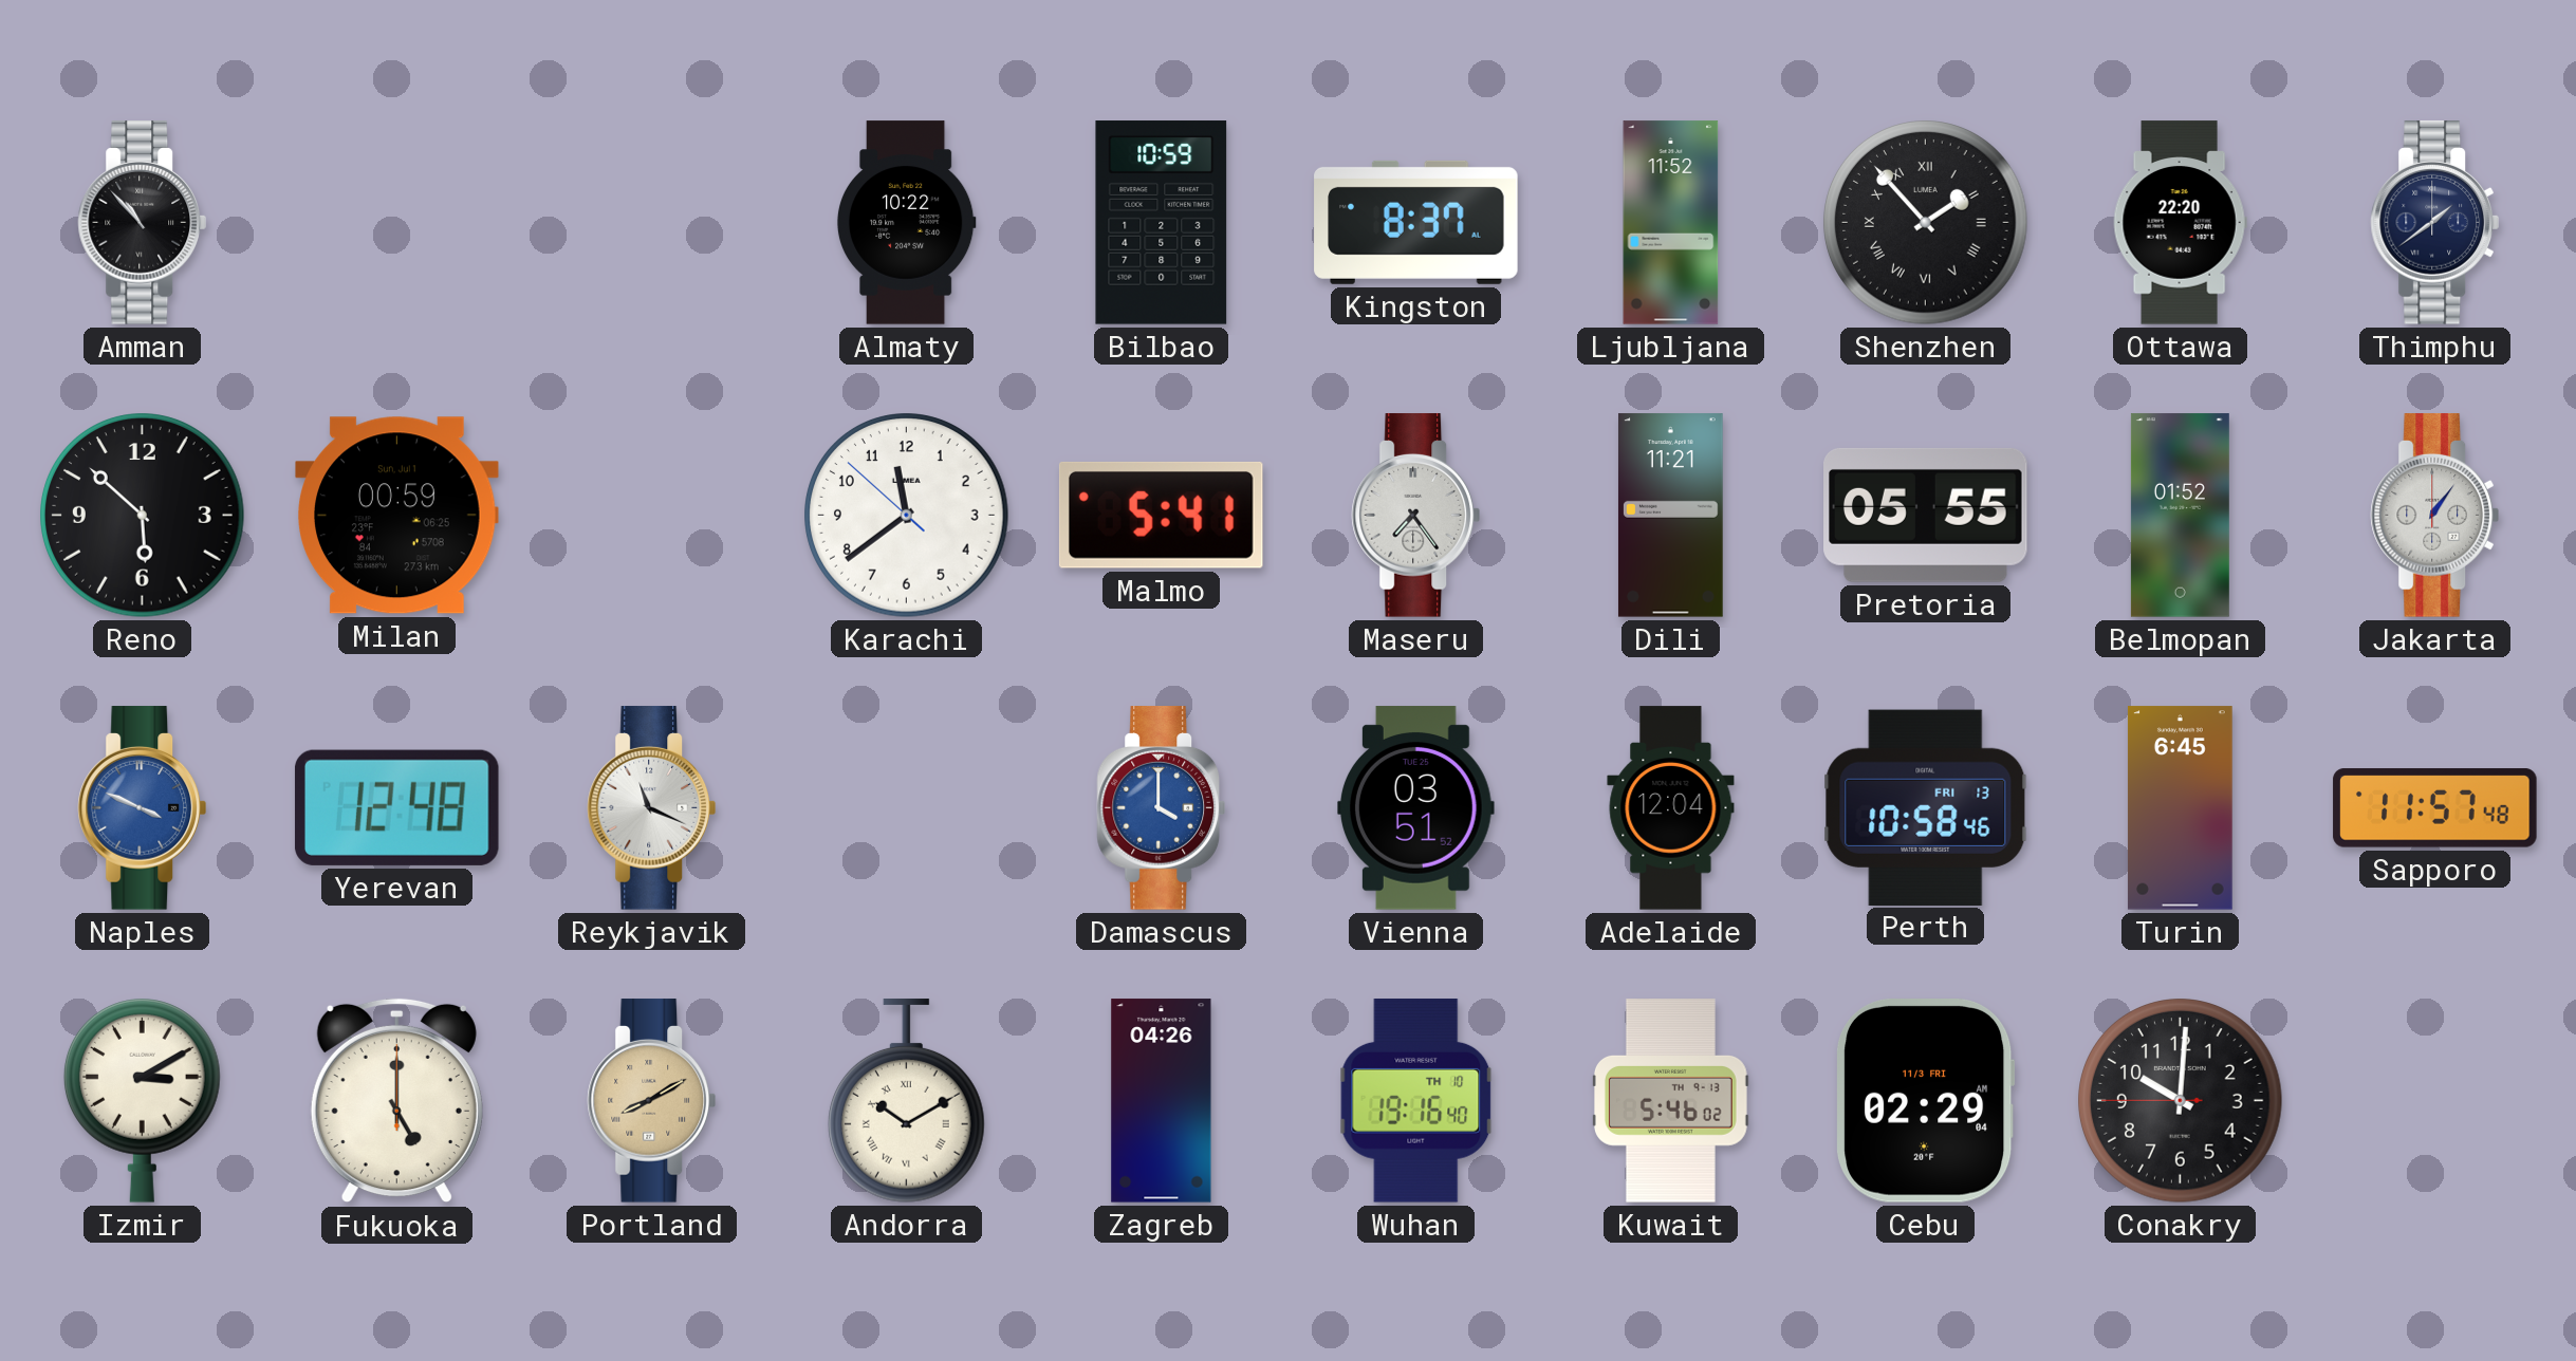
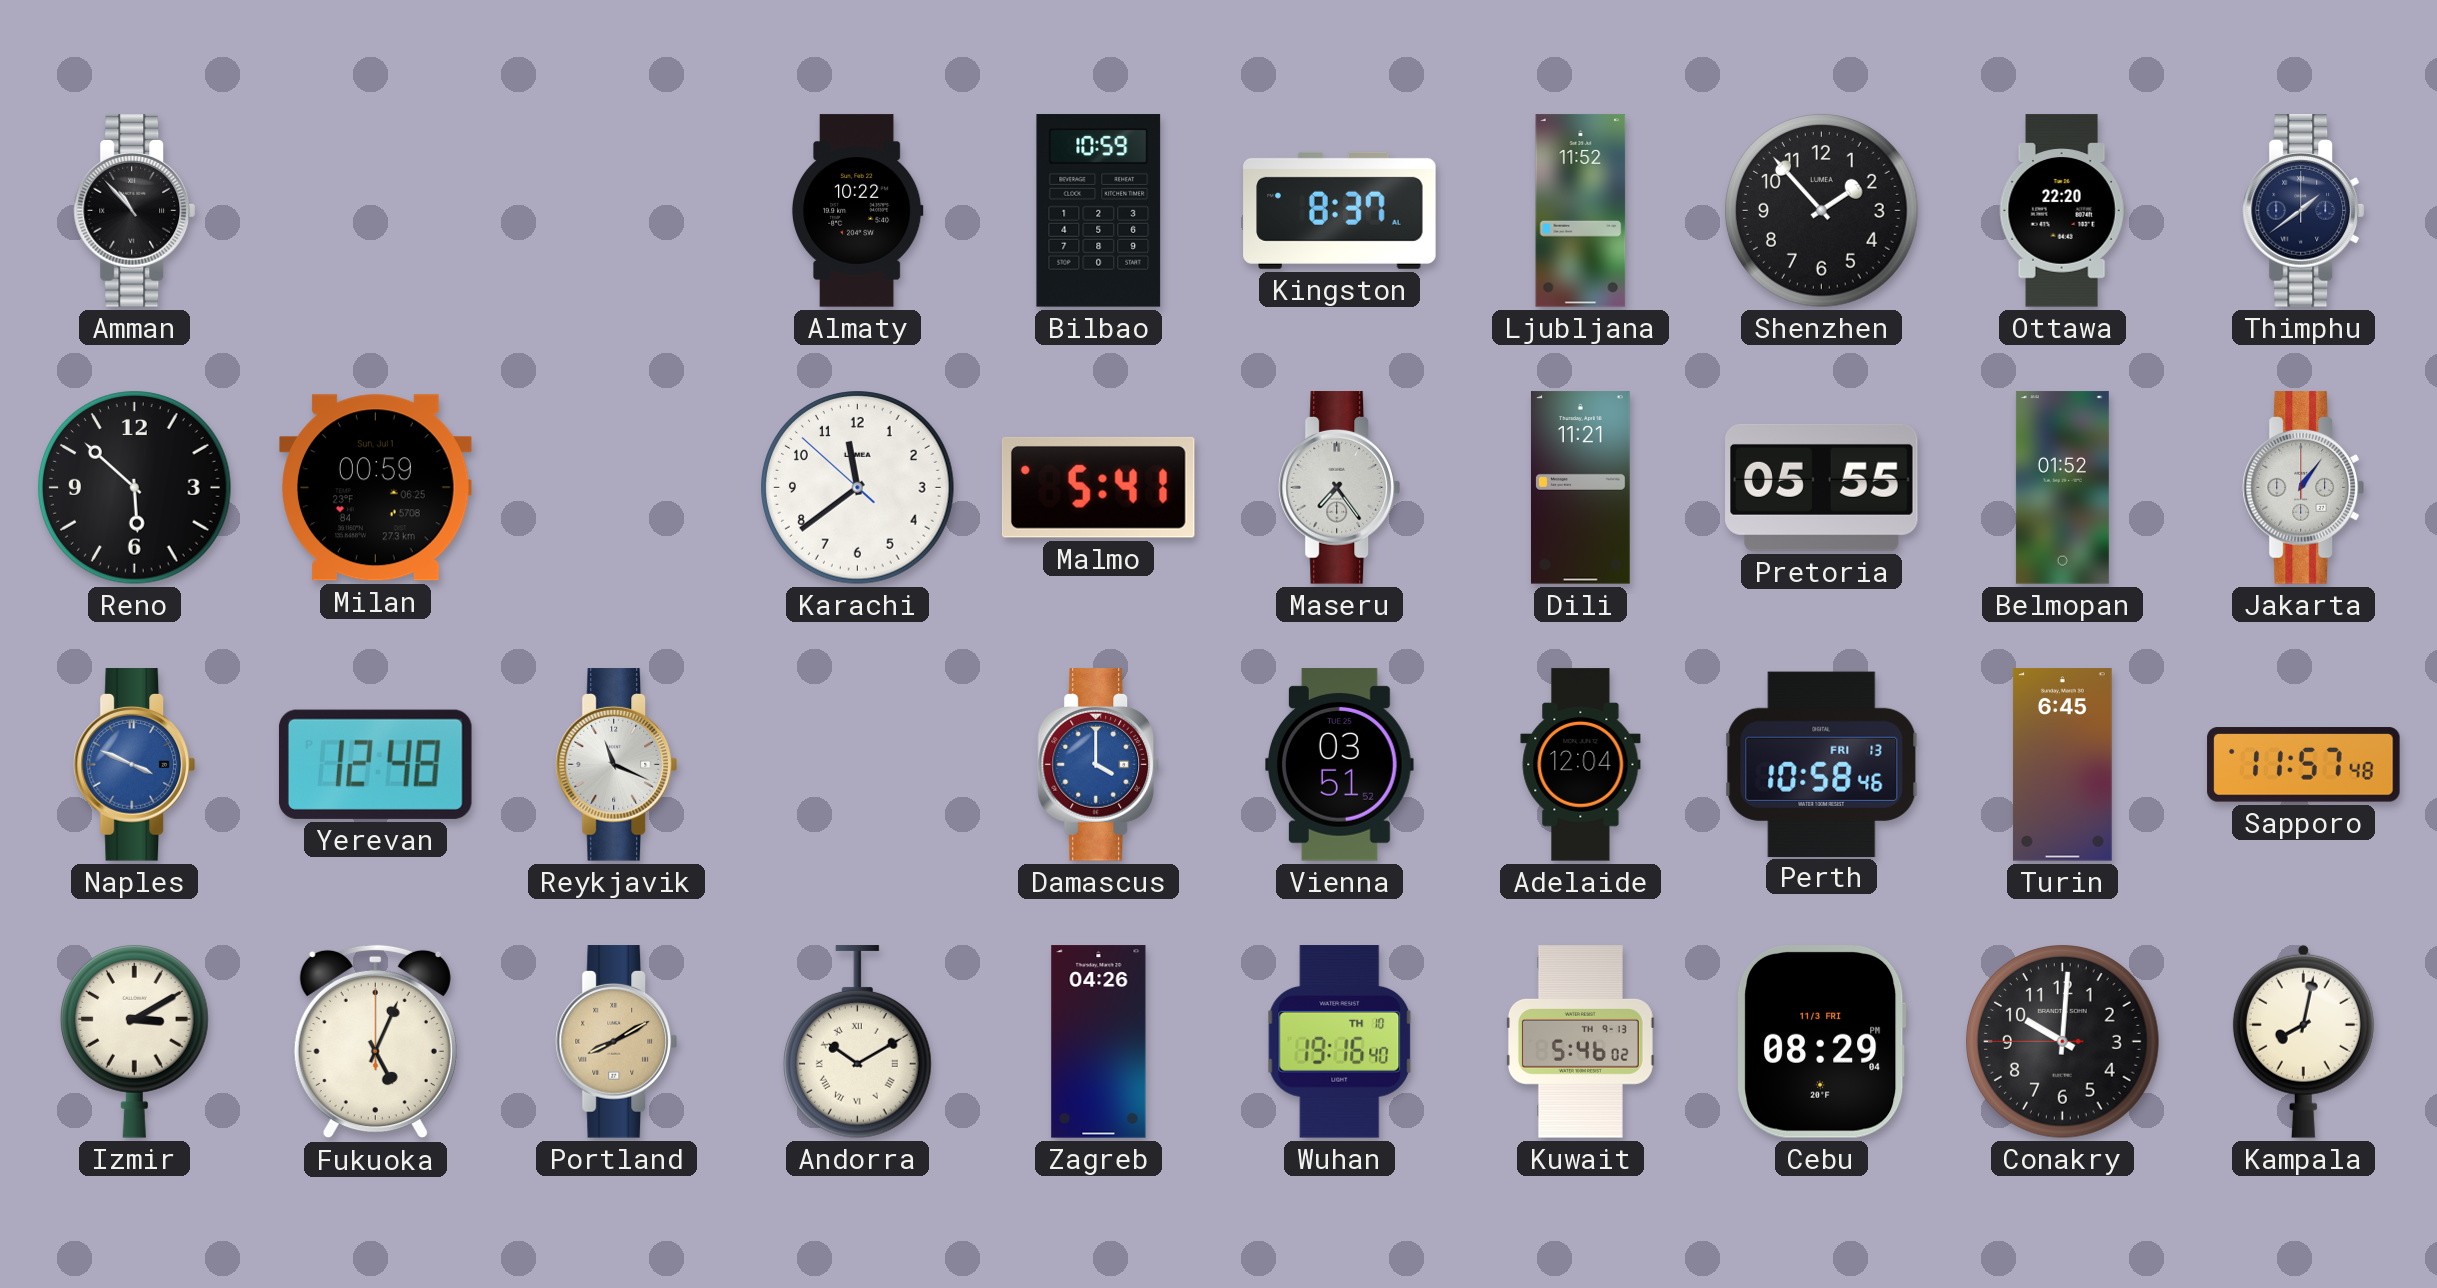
Shenzhen numerals: Roman -> Arabic
Fukuoka: 5:00 -> 5:04
Cebu: 02:29 -> 08:29
Kampala: none -> 8:02
